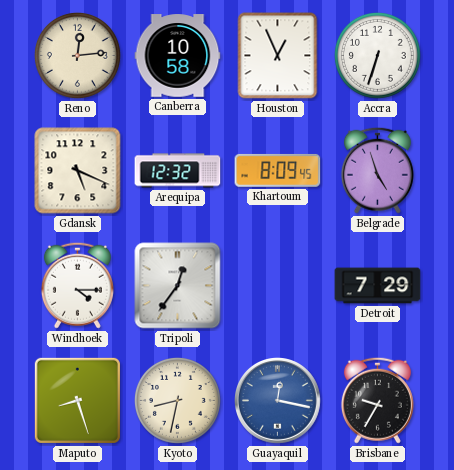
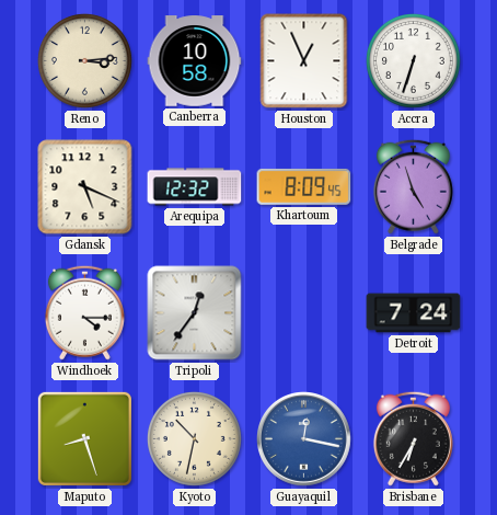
Reno: 12:14 -> 3:14
Detroit: 7:29 -> 7:24
Kyoto: 8:32 -> 10:32
Brisbane: 9:35 -> 6:35
